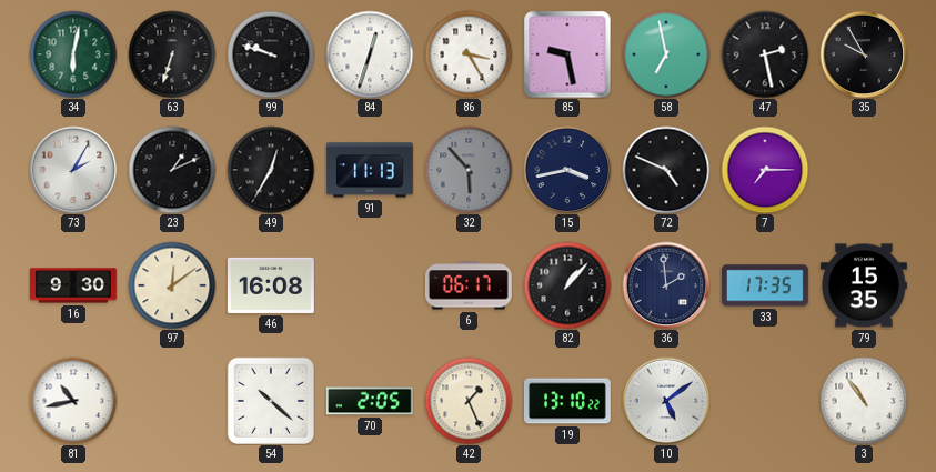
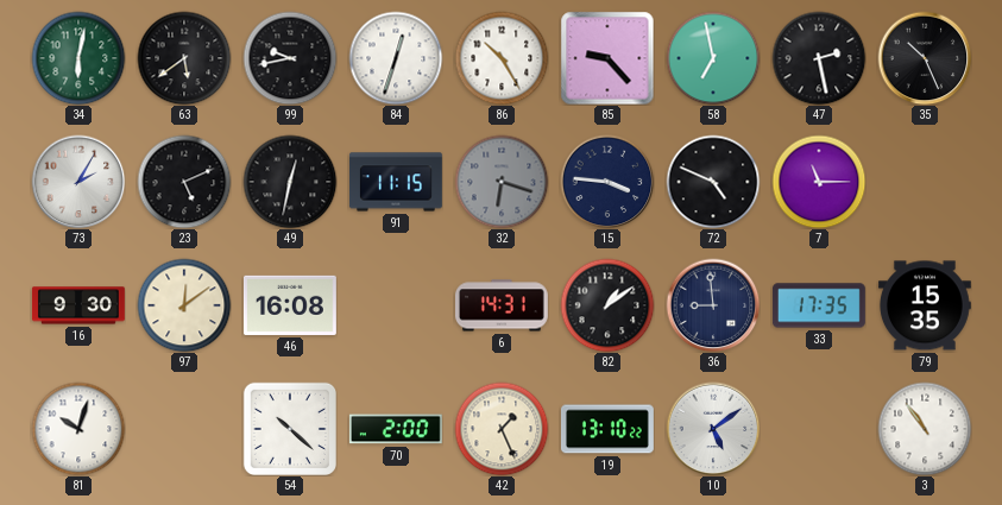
63: 6:33 -> 5:39
99: 9:48 -> 9:43
86: 3:25 -> 10:25
85: 9:28 -> 9:23
35: 9:55 -> 10:26
23: 1:11 -> 5:11
49: 12:35 -> 12:32
91: 11:13 -> 11:15
32: 5:53 -> 6:18
15: 3:43 -> 3:46
7: 7:15 -> 11:15
6: 06:17 -> 14:31
82: 1:07 -> 1:09
36: 1:59 -> 8:59
81: 10:43 -> 10:03
70: 2:05 -> 2:00
